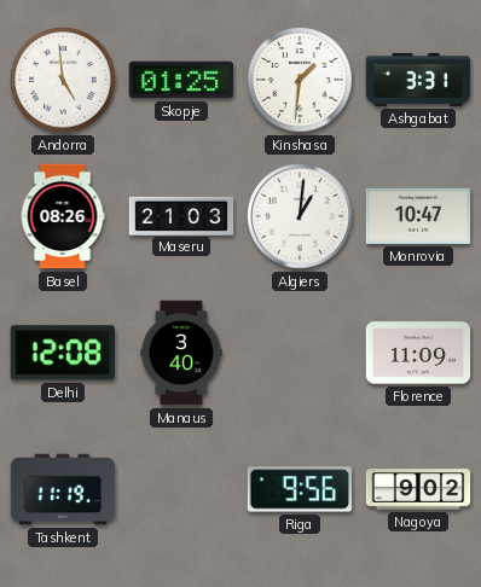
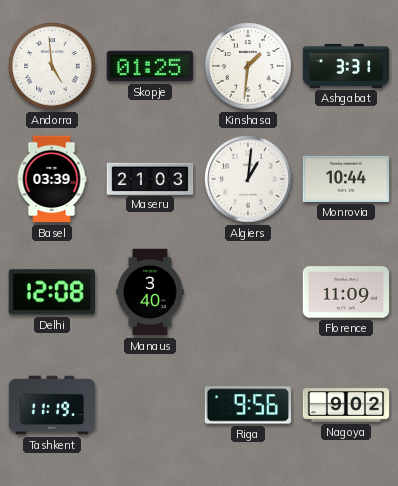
Basel: 08:26 -> 03:39
Monrovia: 10:47 -> 10:44
